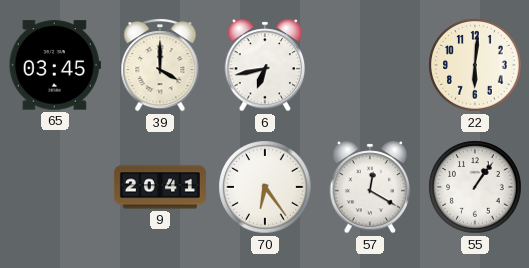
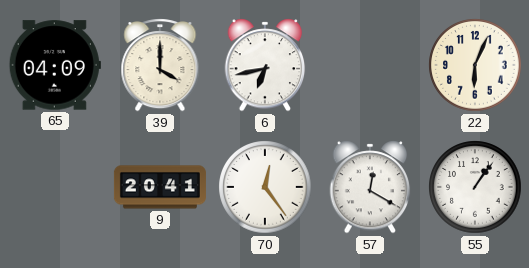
65: 03:45 -> 04:09
22: 6:01 -> 6:04
70: 6:24 -> 12:24
